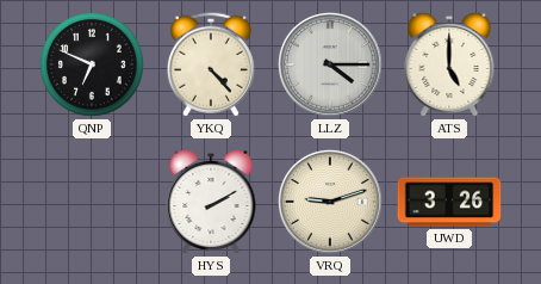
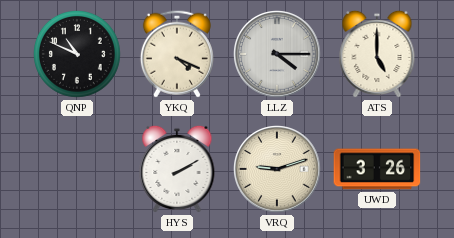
QNP: 6:49 -> 10:49
YKQ: 4:23 -> 4:19
